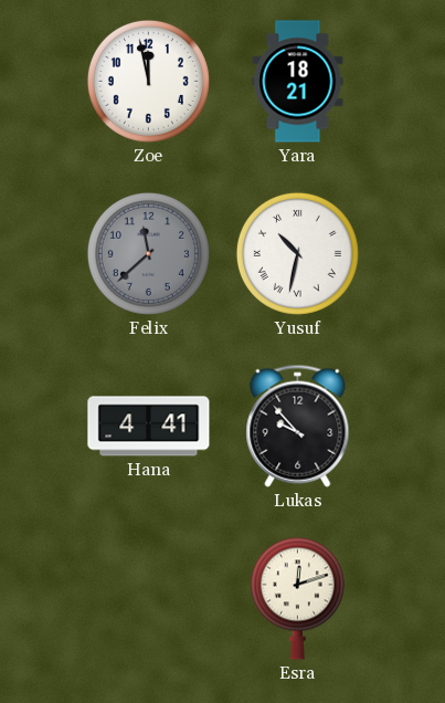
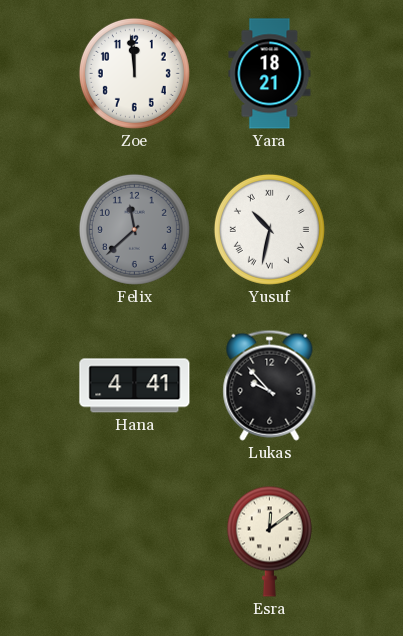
Zoe: 11:58 -> 11:59
Esra: 12:12 -> 12:09
